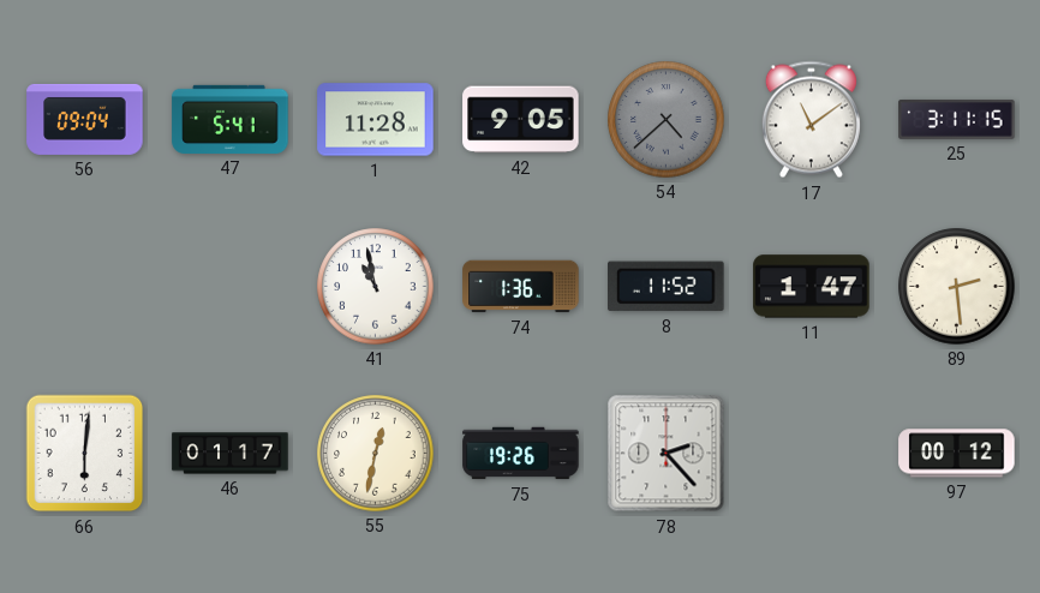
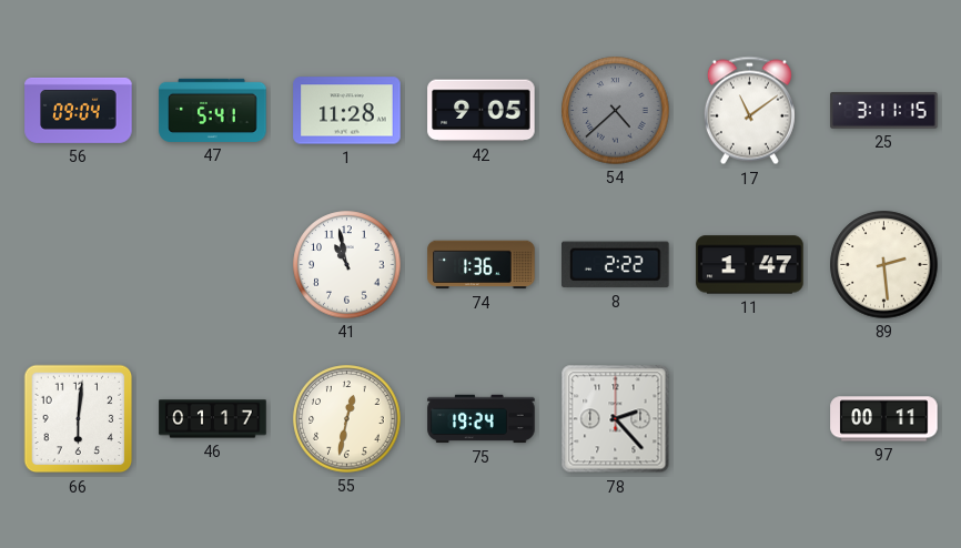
8: 11:52 -> 2:22
75: 19:26 -> 19:24
97: 00:12 -> 00:11
